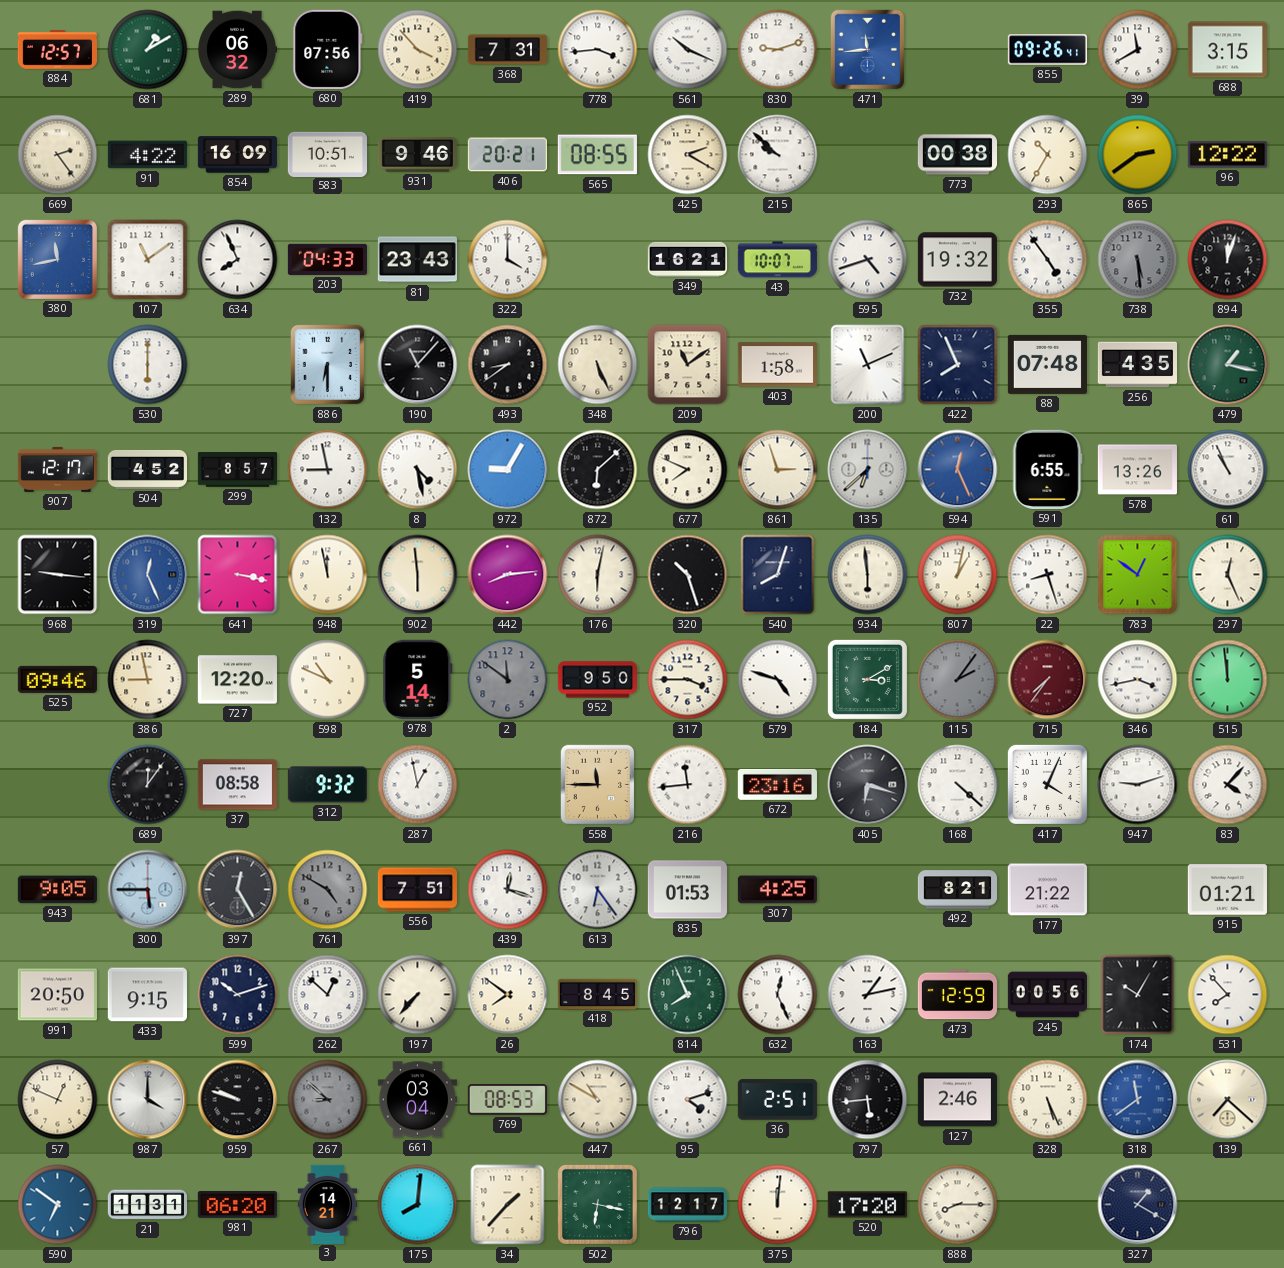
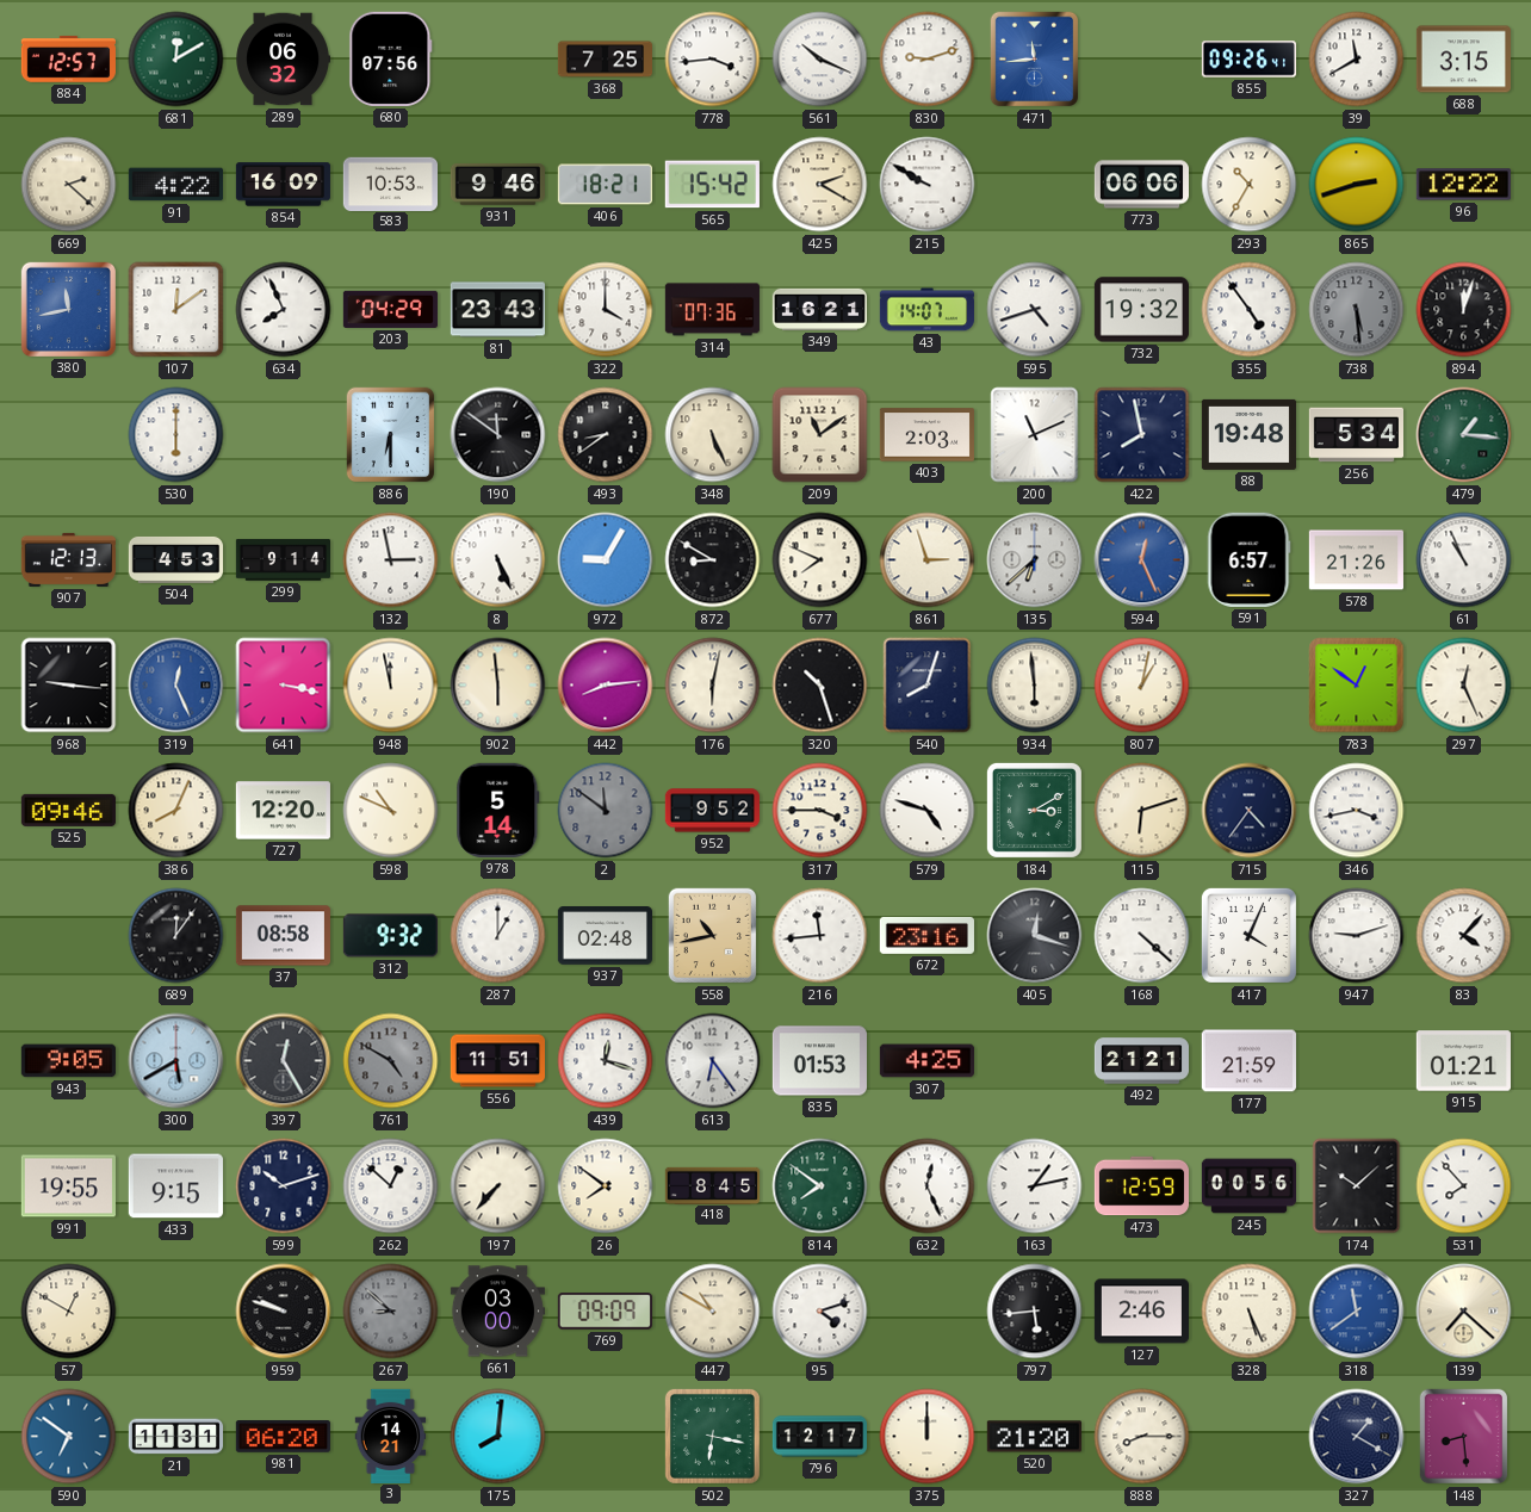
681: 1:10 -> 12:10
419: 3:53 -> none
368: 7:31 -> 7:25
669: 2:24 -> 2:22
583: 10:51 -> 10:53
406: 20:21 -> 18:21
565: 08:55 -> 15:42
215: 9:52 -> 9:50
773: 00:38 -> 06:06
865: 2:39 -> 2:42
107: 11:09 -> 12:09
203: 04:33 -> 04:29
314: none -> 07:36
43: 10:07 -> 14:07
190: 11:07 -> 11:51
403: 1:58 -> 2:03
422: 7:56 -> 7:58
88: 07:48 -> 19:48
256: 4:35 -> 5:34
479: 1:17 -> 1:16
907: 12:17 -> 12:13
504: 4:52 -> 4:53
299: 8:57 -> 9:14
132: 8:58 -> 2:58
8: 4:28 -> 5:26
872: 6:08 -> 8:50
591: 6:55 -> 6:57
578: 13:26 -> 21:26
22: 8:27 -> none
386: 8:58 -> 8:04
952: 9:50 -> 9:52
115: 2:06 -> 6:12
115 dial: grey -> cream
715: 7:36 -> 4:36
715 dial: burgundy -> navy
515: 11:59 -> none
287: 12:58 -> 1:00
937: none -> 02:48
558: 11:45 -> 10:43
405: 6:18 -> 12:18
300: 5:45 -> 5:40
556: 7:51 -> 11:51
492: 8:21 -> 21:21
177: 21:22 -> 21:59
991: 20:50 -> 19:55
814: 7:56 -> 7:51
174: 10:05 -> 10:08
57: 12:49 -> 12:50
987: 4:00 -> none
661: 03:04 -> 03:00
769: 08:53 -> 09:09
36: 2:51 -> none
34: 1:37 -> none
375: 12:01 -> 12:00
520: 17:20 -> 21:20
148: none -> 8:29
